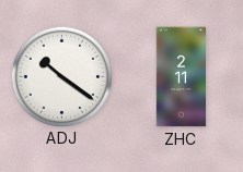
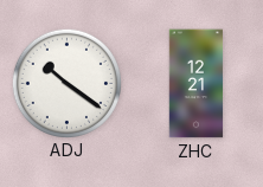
ZHC: 2:11 -> 12:21
